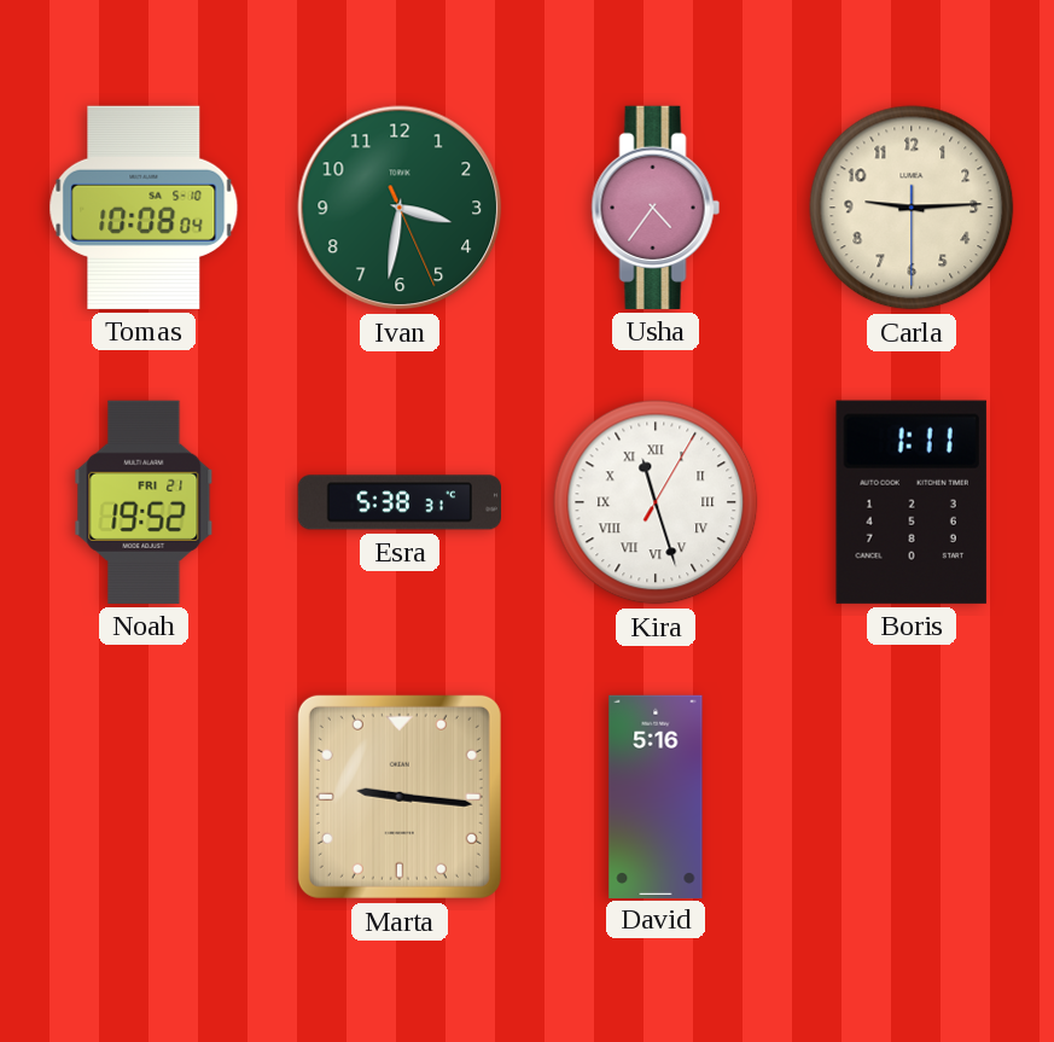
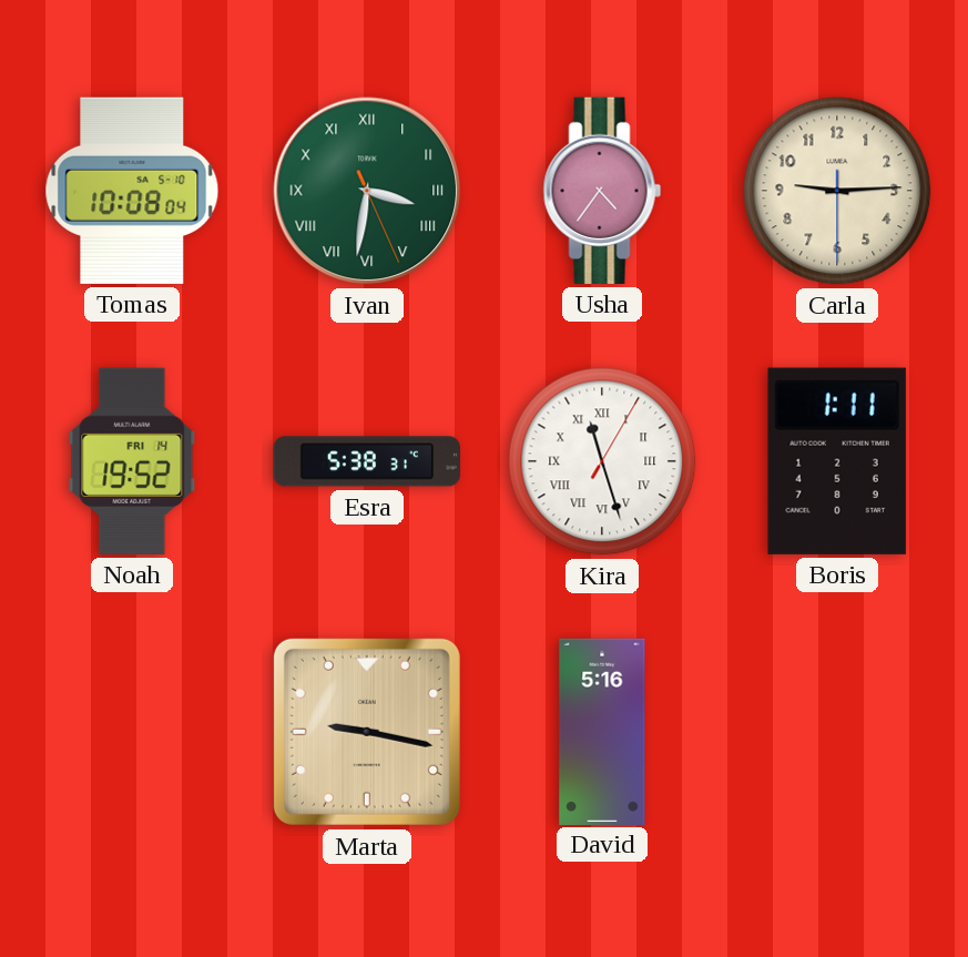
Ivan numerals: Arabic -> Roman
Noah date: FRI 21 -> FRI 14
Marta: 9:16 -> 9:17
